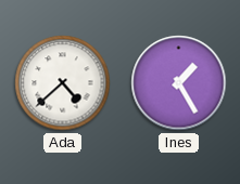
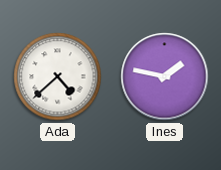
Ines: 1:25 -> 1:47
